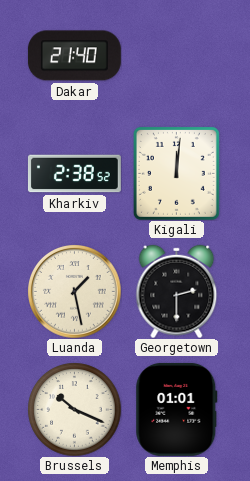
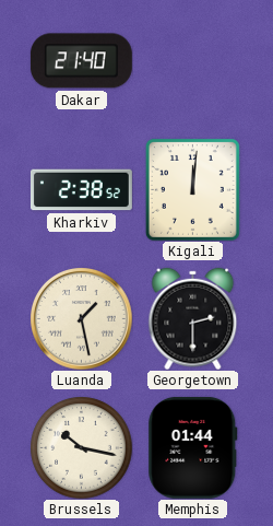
Brussels: 10:19 -> 10:17
Memphis: 01:01 -> 01:44
